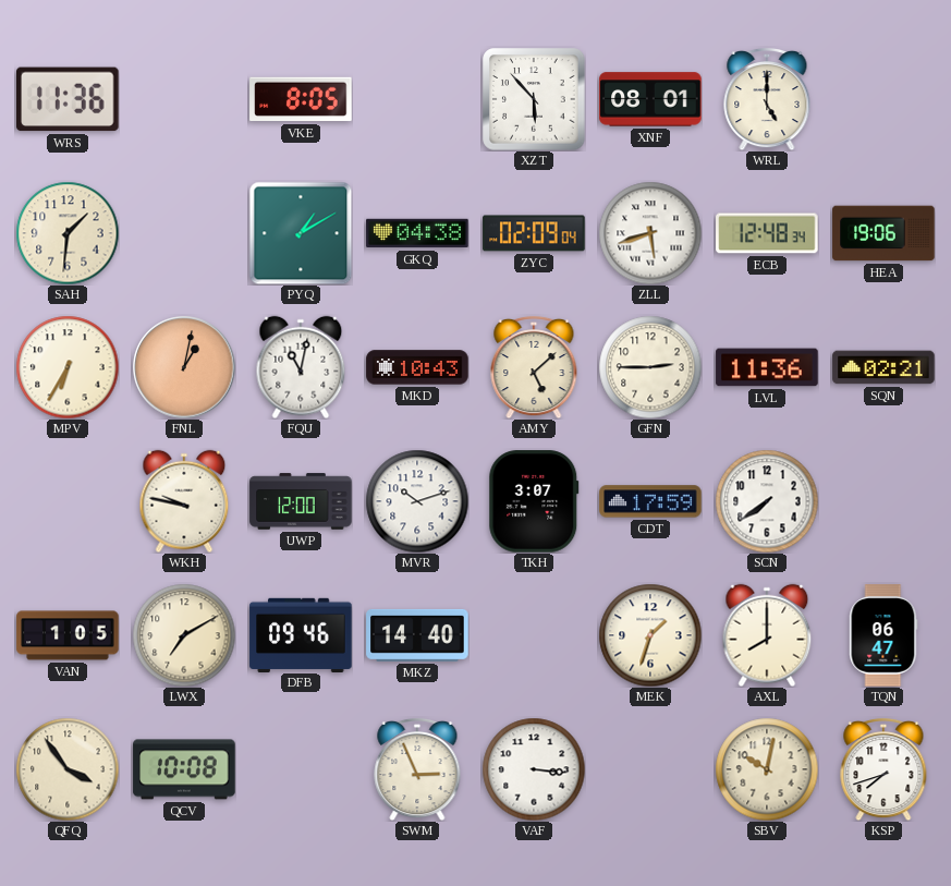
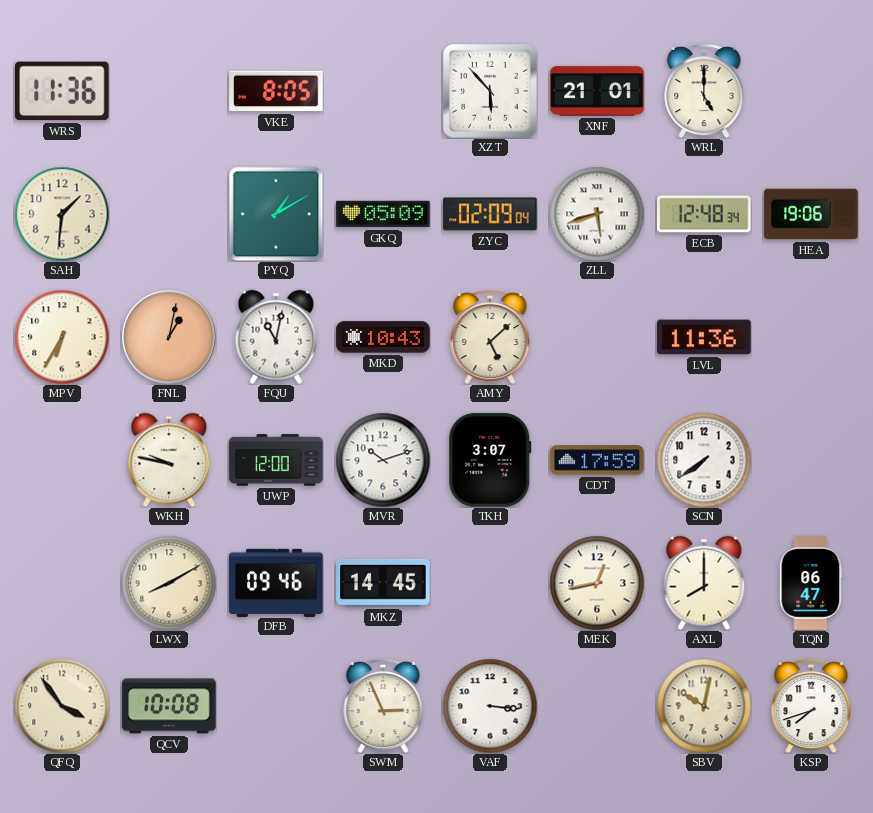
XNF: 08:01 -> 21:01
GKQ: 04:38 -> 05:09
GFN: 2:45 -> none
SQN: 02:21 -> none
VAN: 1:05 -> none
LWX: 7:10 -> 8:10
MKZ: 14:40 -> 14:45
MEK: 1:33 -> 12:43
